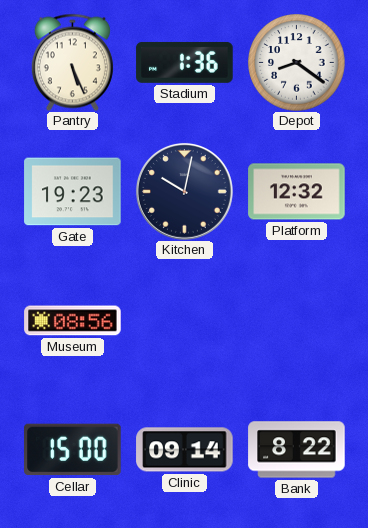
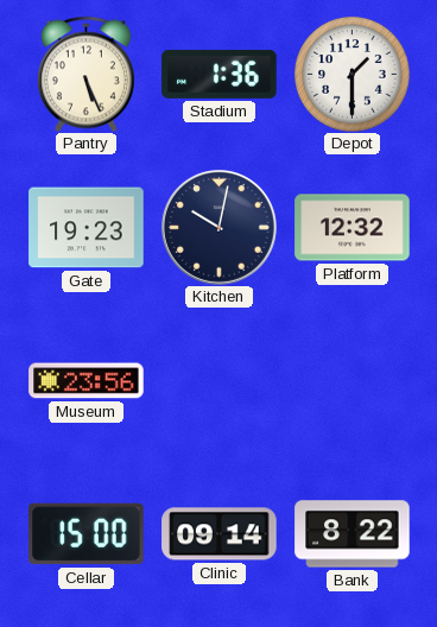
Depot: 8:21 -> 1:30
Museum: 08:56 -> 23:56
